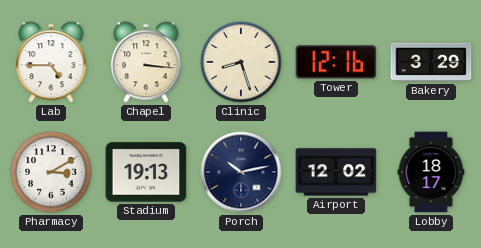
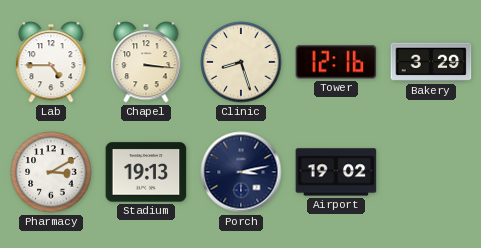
Porch: 10:13 -> 3:13
Airport: 12:02 -> 19:02
Lobby: 18:17 -> none
